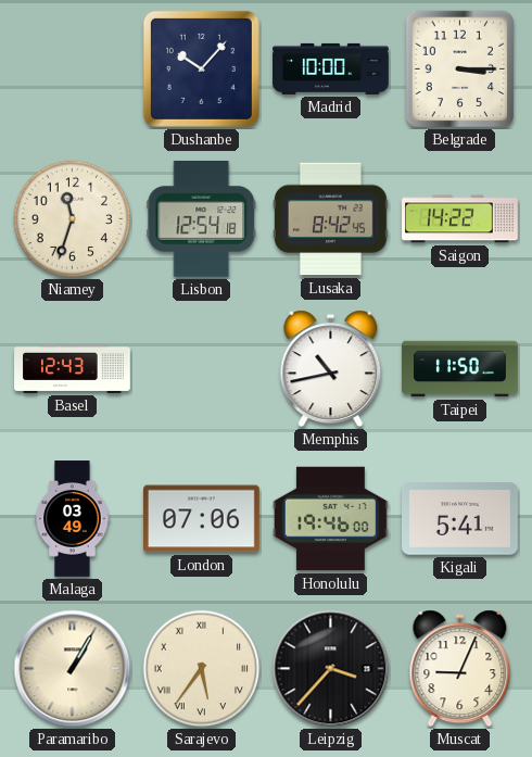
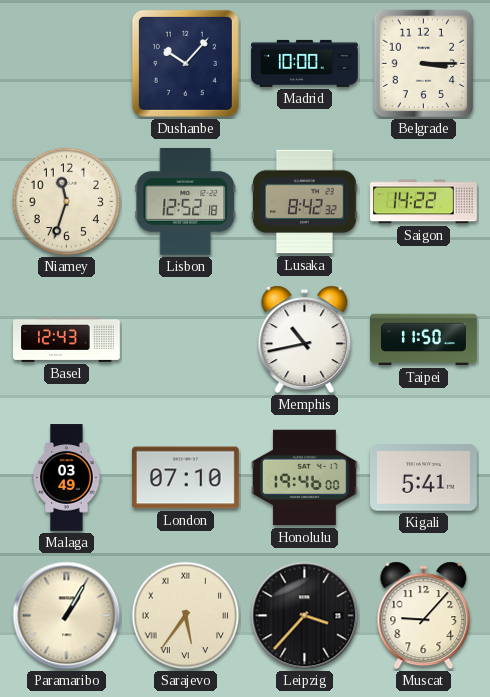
Lisbon: 12:54 -> 12:52
Lusaka: 8:42:45 -> 8:42:32
London: 07:06 -> 07:10
Muscat: 9:04 -> 9:07
